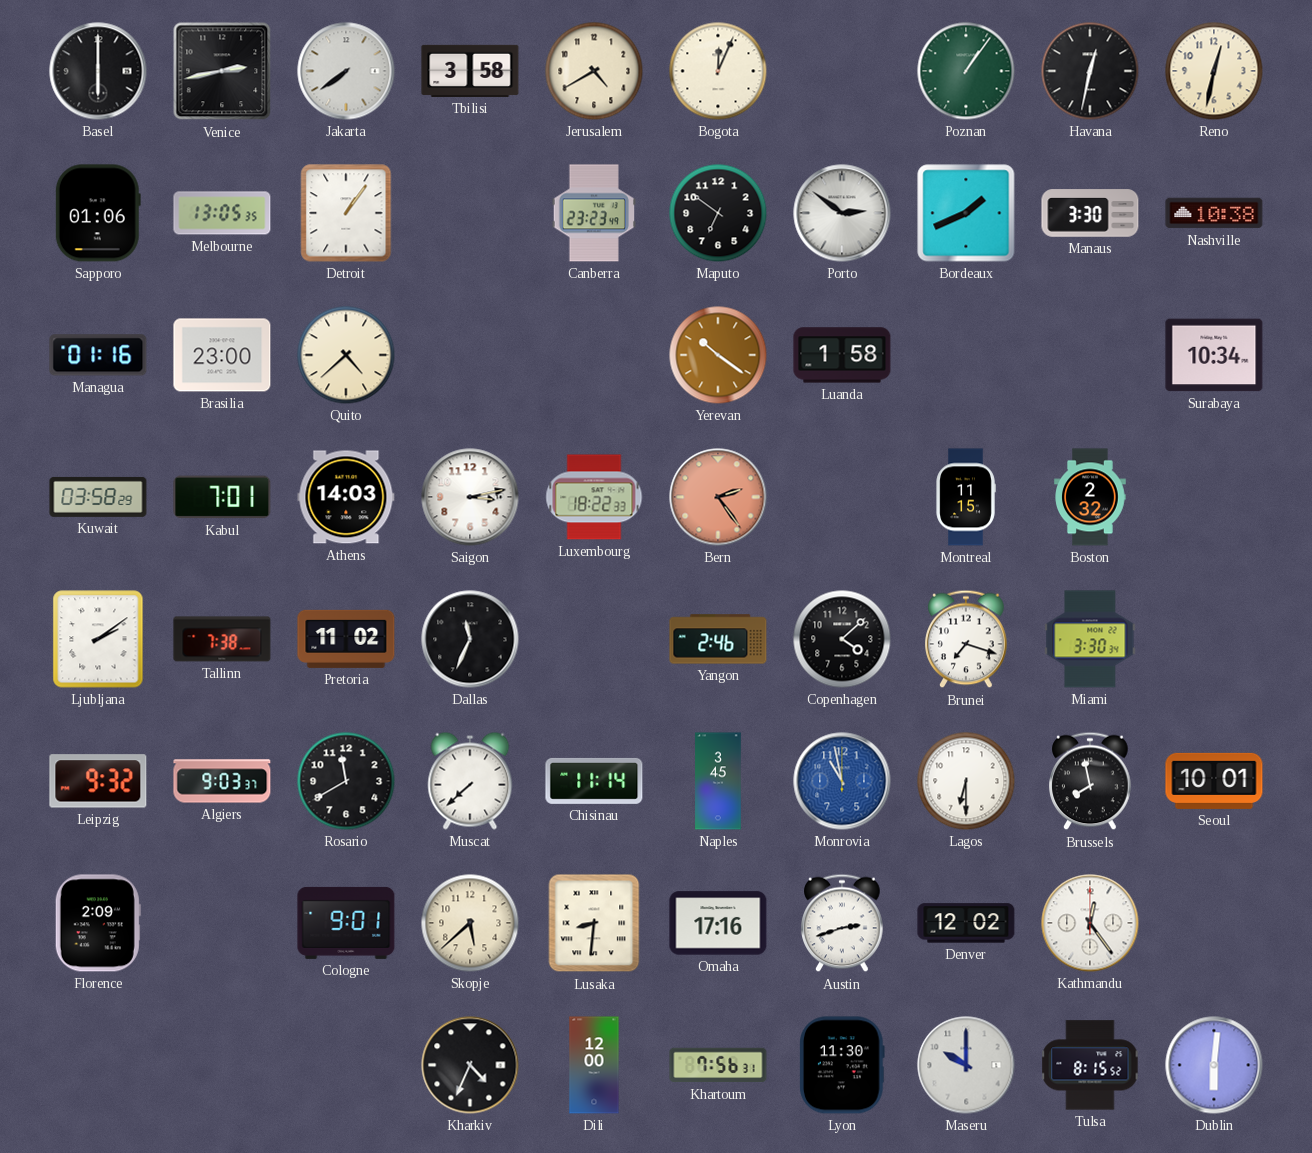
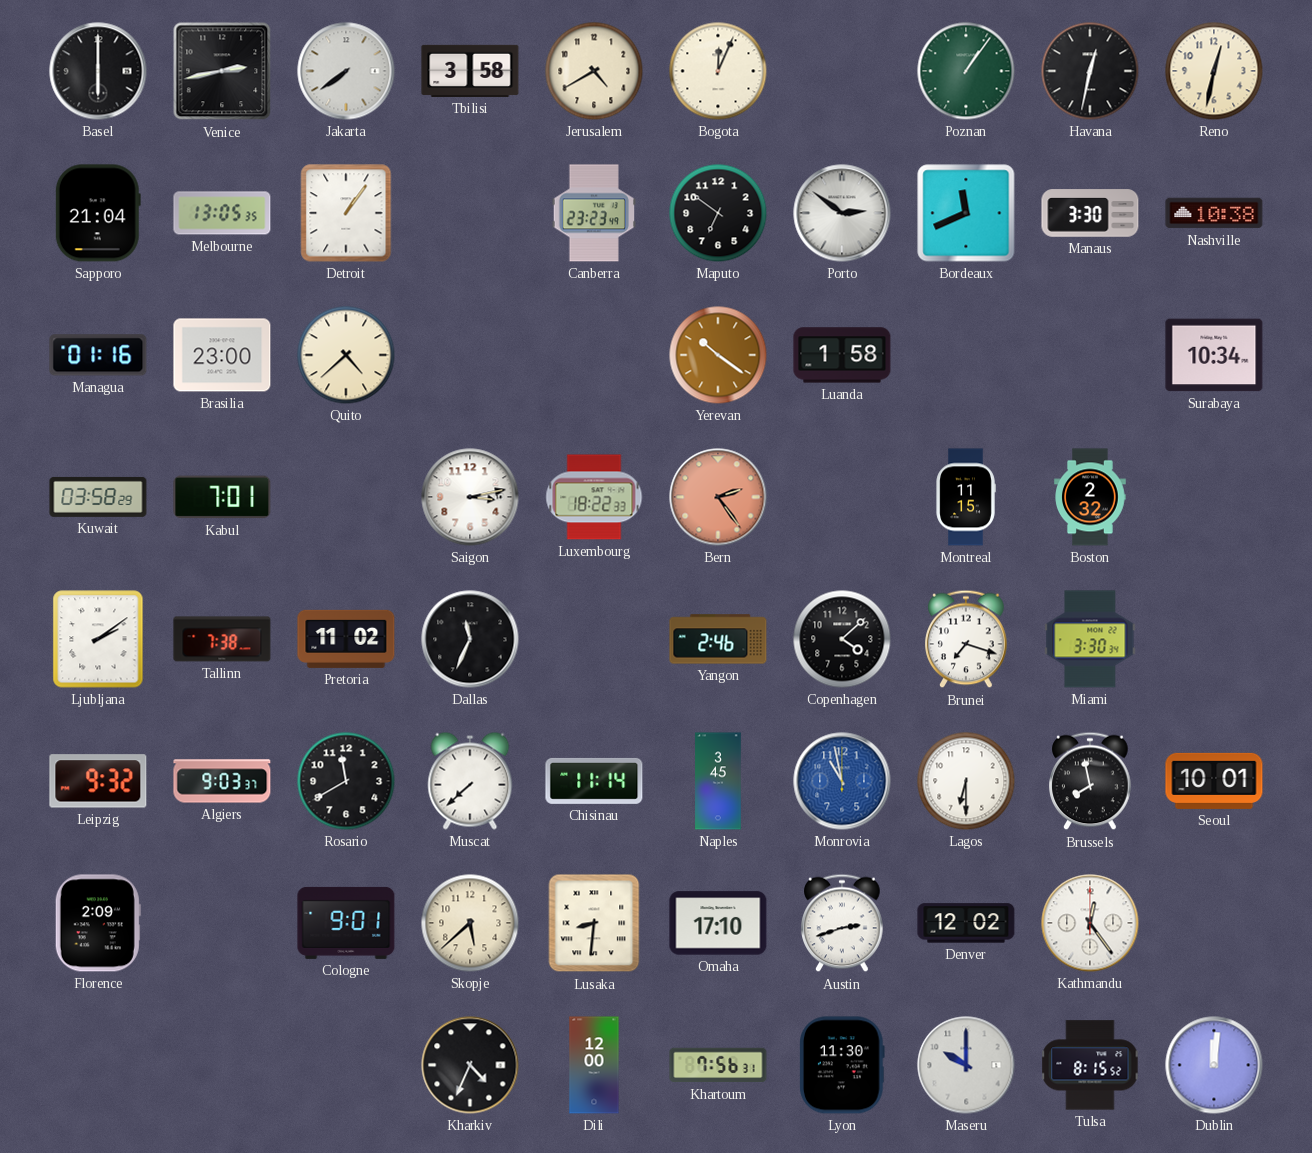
Sapporo: 01:06 -> 21:04
Bordeaux: 1:41 -> 11:41
Athens: 14:03 -> none
Omaha: 17:16 -> 17:10
Dublin: 6:01 -> 12:01
